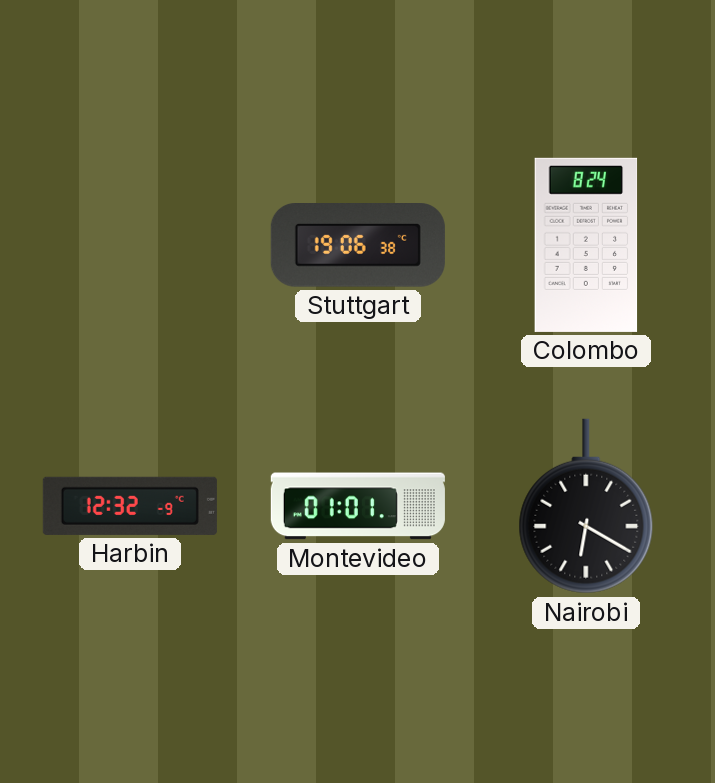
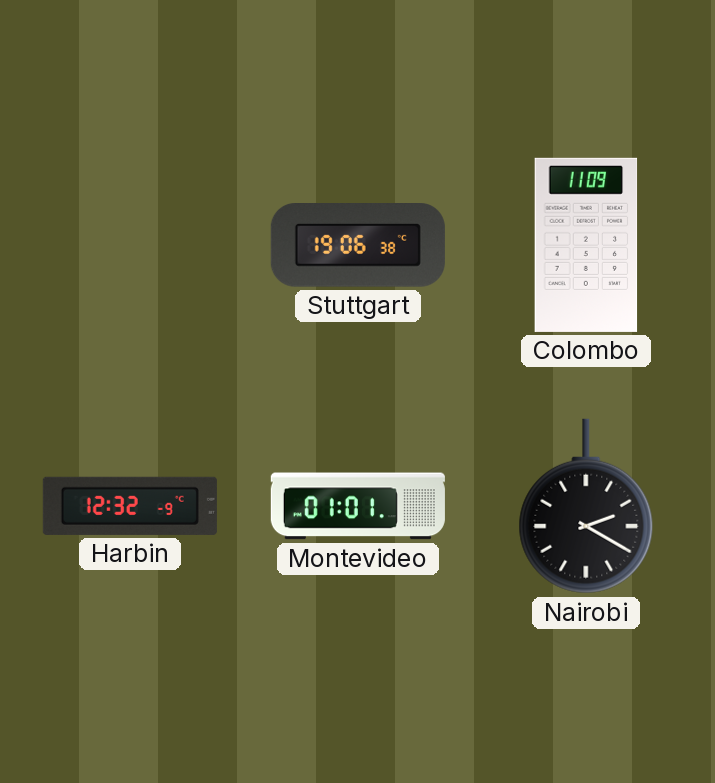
Colombo: 8:24 -> 11:09
Nairobi: 6:20 -> 2:20
